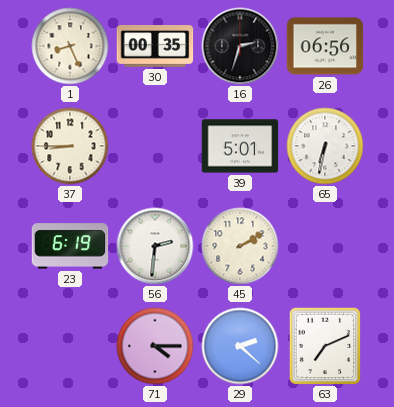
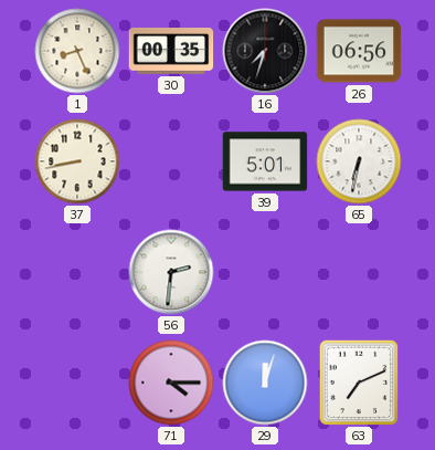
16: 2:33 -> 7:33
37: 8:45 -> 8:43
23: 6:19 -> none
45: 2:10 -> none
29: 2:22 -> 12:03
